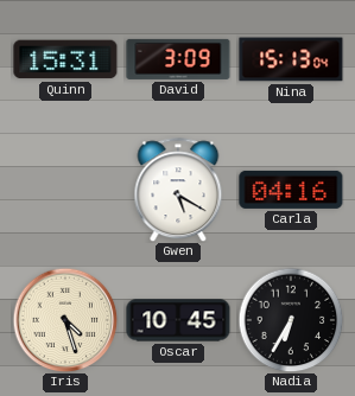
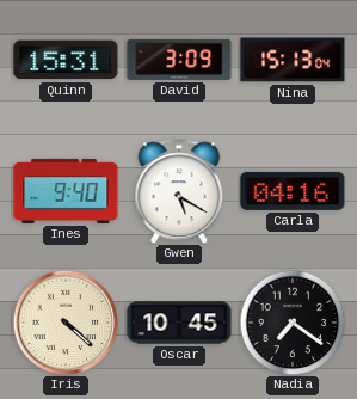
Ines: none -> 9:40
Iris: 4:27 -> 4:22
Nadia: 6:35 -> 7:21
